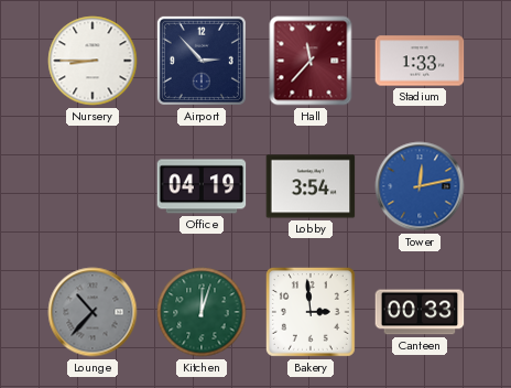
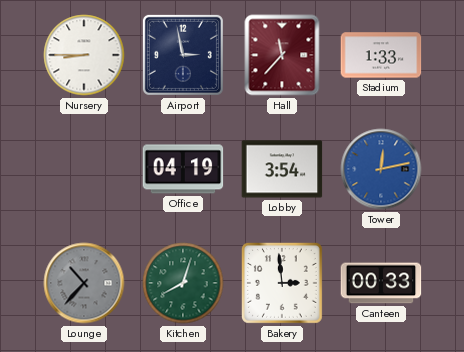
Airport: 2:53 -> 2:58
Kitchen: 12:03 -> 8:03
